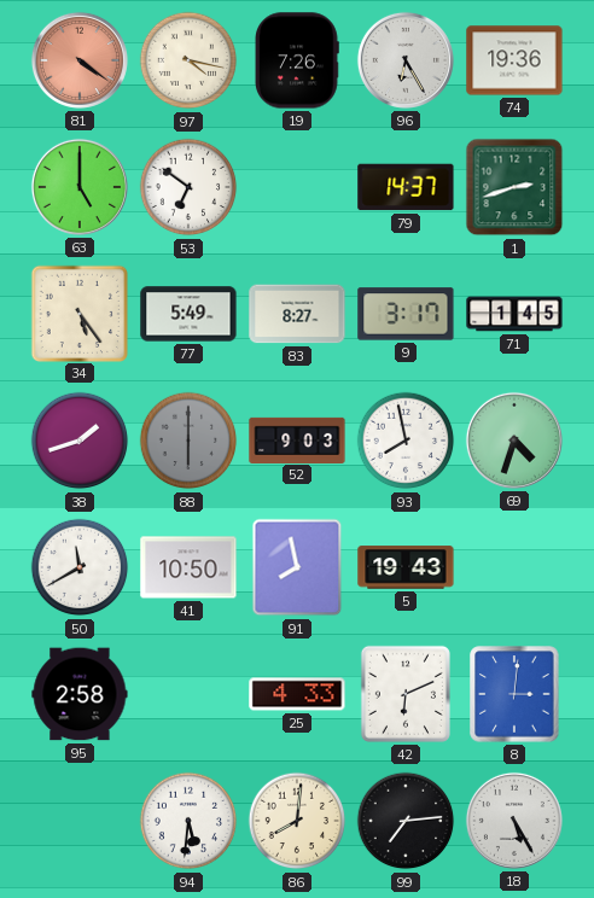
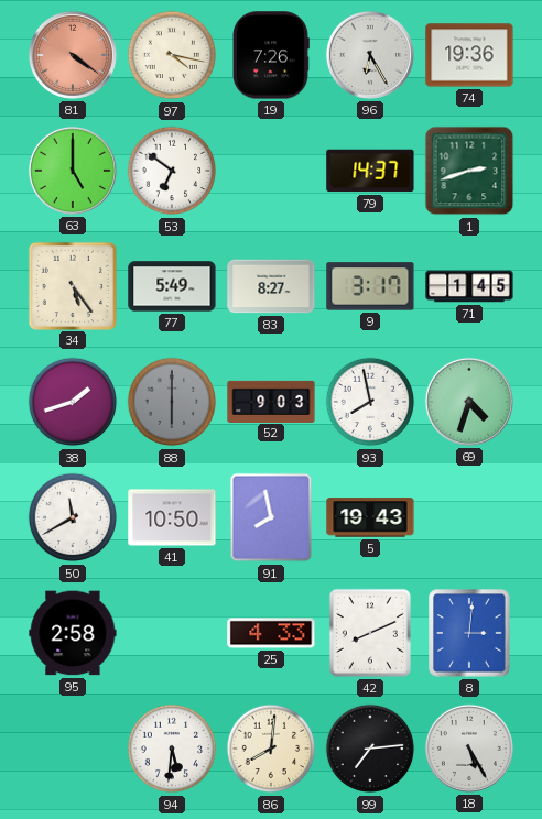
42: 6:11 -> 8:11
